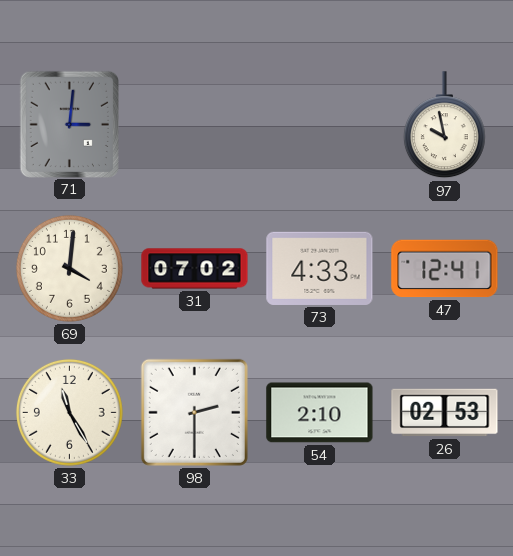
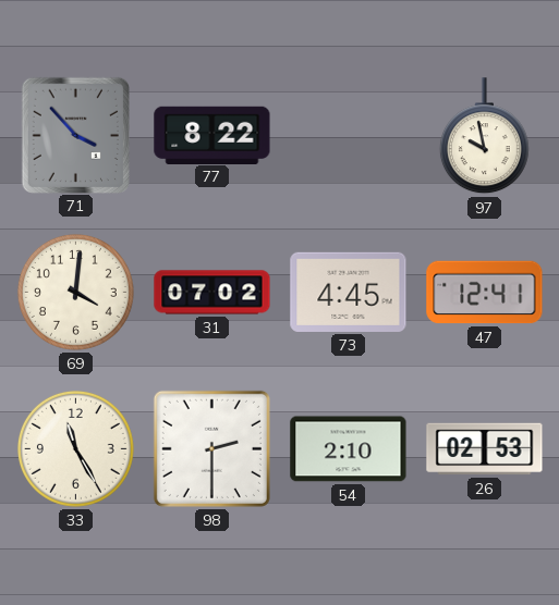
71: 3:01 -> 3:53
77: none -> 8:22
73: 4:33 -> 4:45
